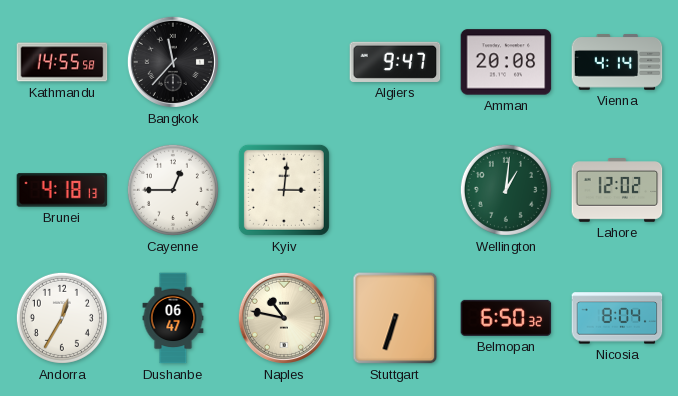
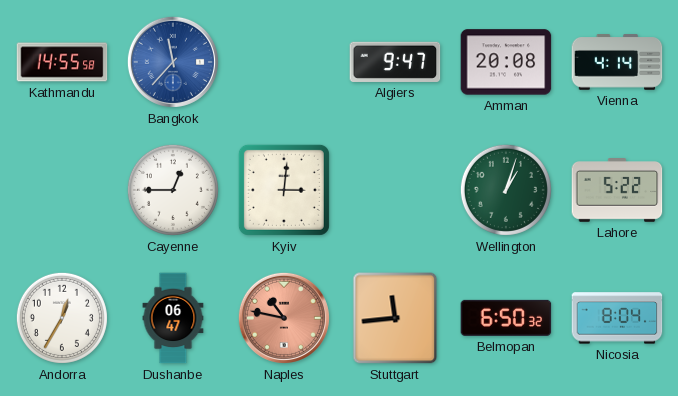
Bangkok dial: black -> blue
Brunei: 4:18 -> none
Wellington: 1:01 -> 1:03
Lahore: 12:02 -> 5:22
Naples dial: cream -> salmon
Stuttgart: 6:33 -> 11:44
